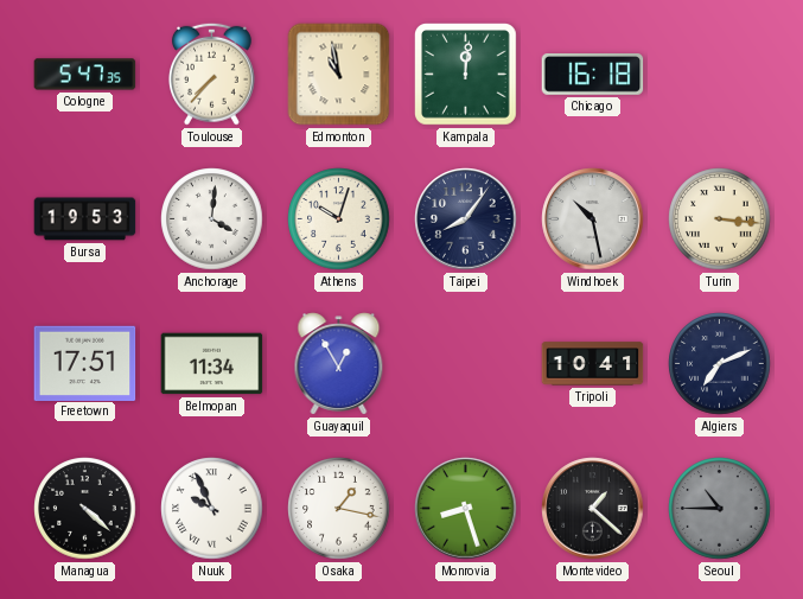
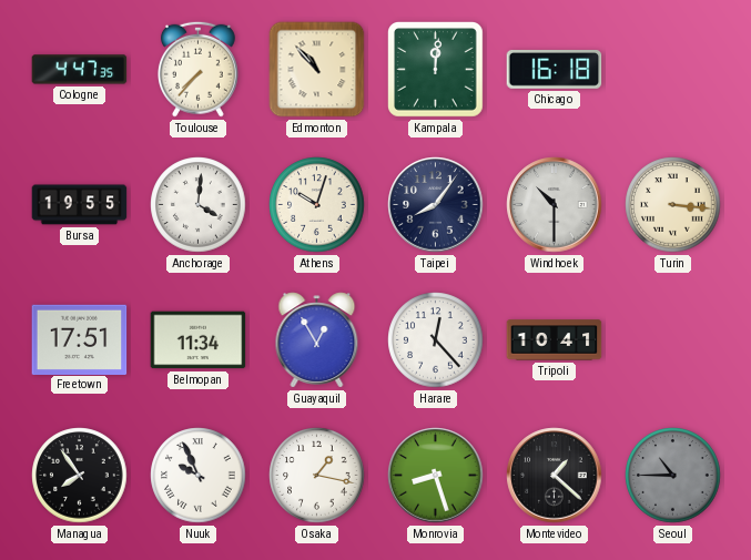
Cologne: 5:47 -> 4:47
Edmonton: 10:58 -> 10:53
Bursa: 19:53 -> 19:55
Windhoek: 10:28 -> 10:30
Harare: none -> 12:23
Algiers: 7:11 -> none
Managua: 4:22 -> 7:54
